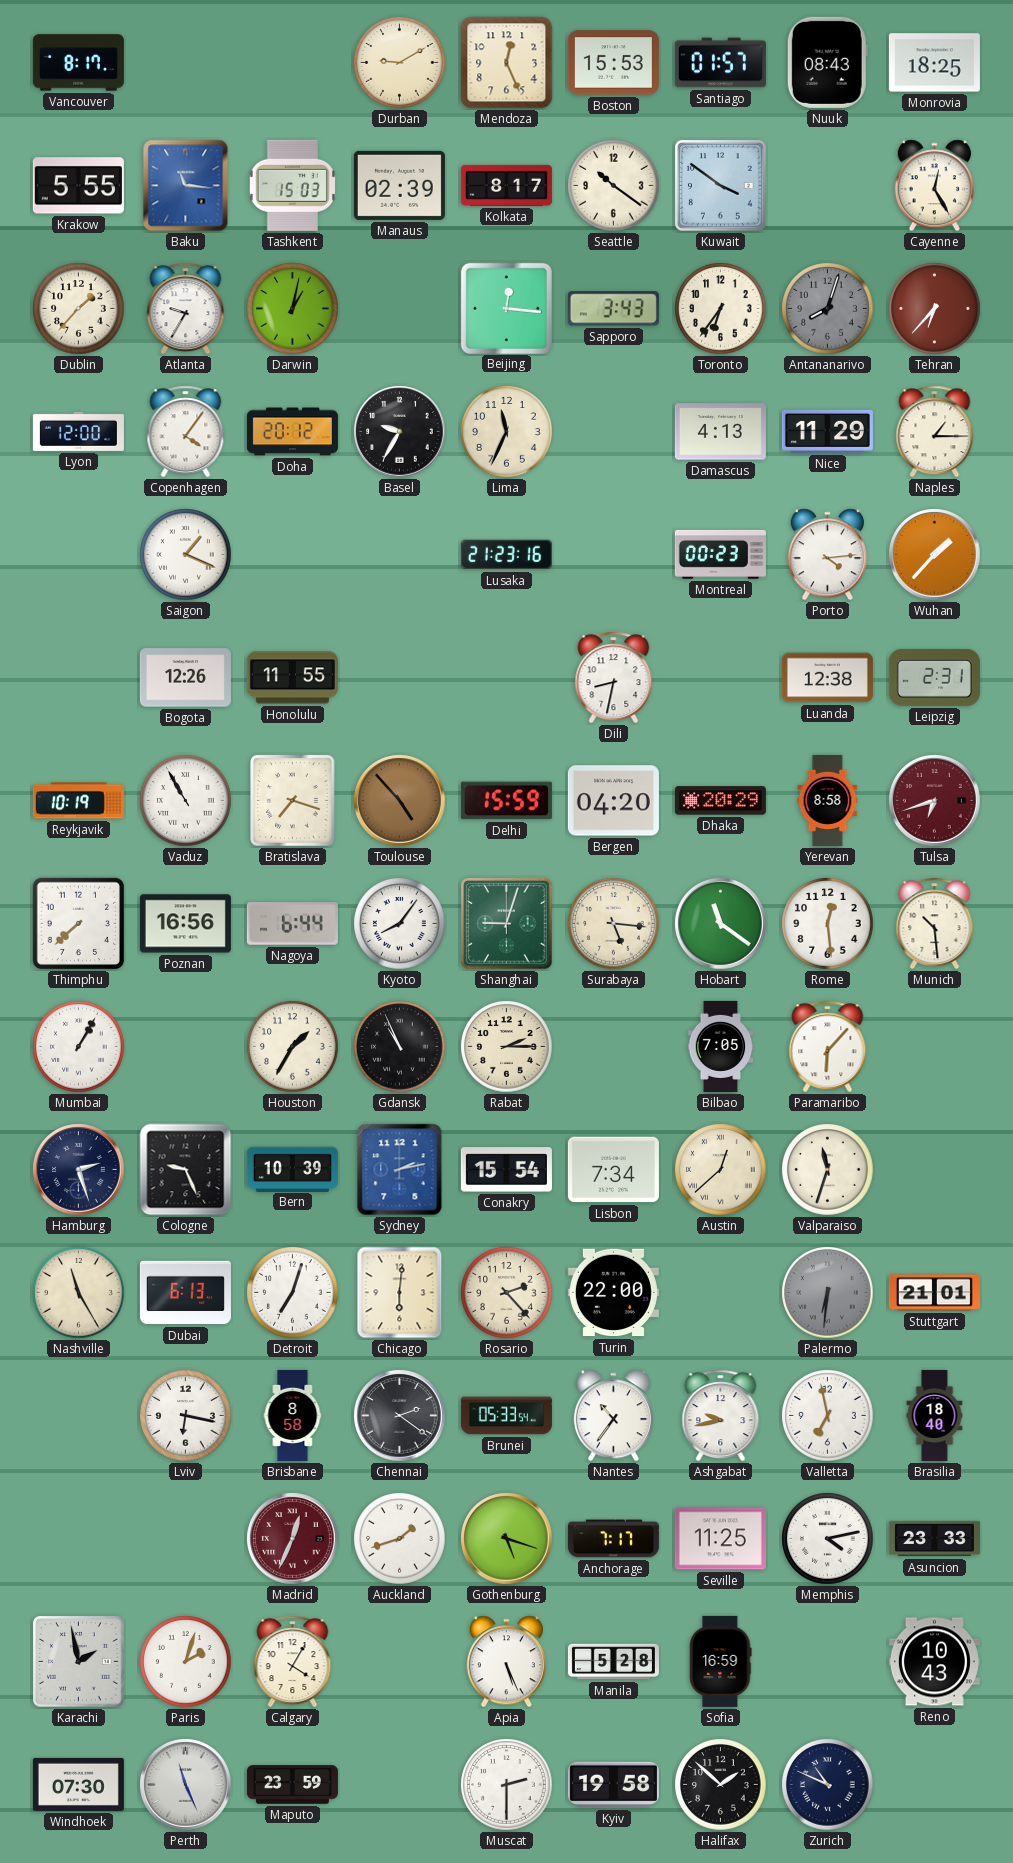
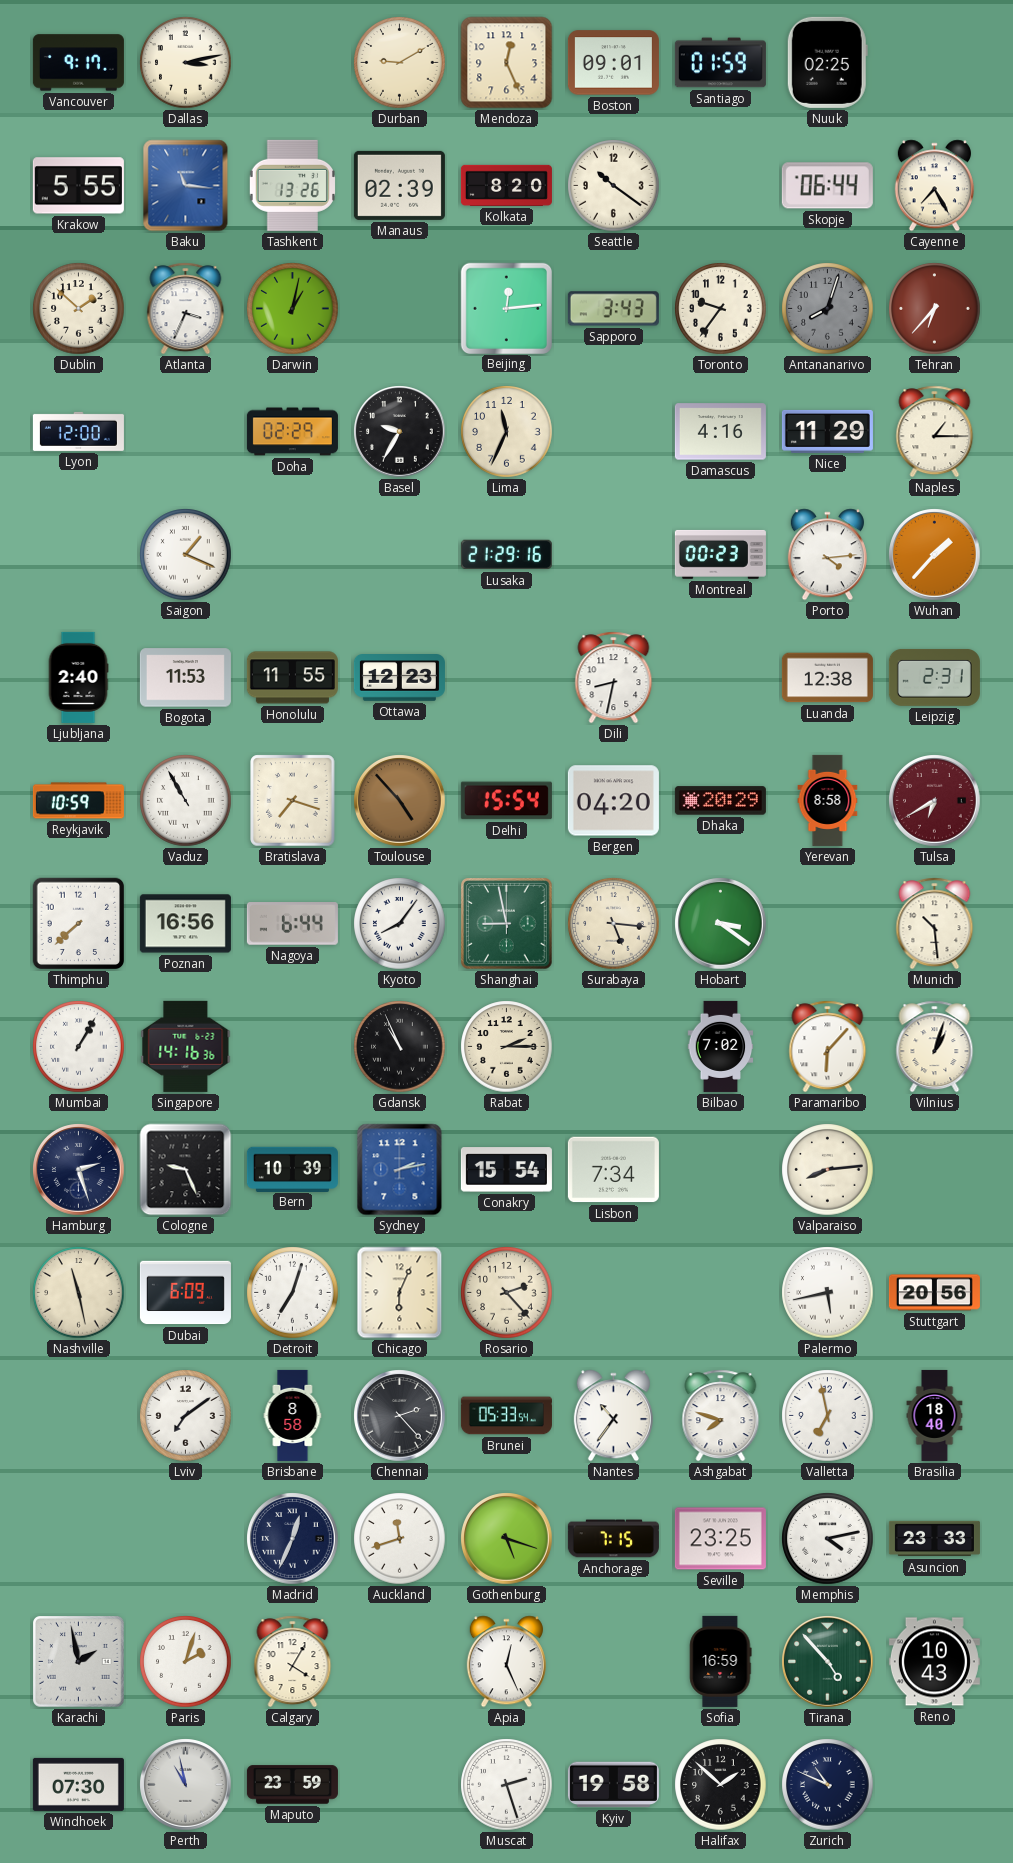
Vancouver: 8:17 -> 9:17
Dallas: none -> 3:13
Boston: 15:53 -> 09:01
Santiago: 01:57 -> 01:59
Nuuk: 08:43 -> 02:25
Monrovia: 18:25 -> none
Tashkent: 15:03 -> 13:26
Kolkata: 8:17 -> 8:20
Kuwait: 3:51 -> none
Skopje: none -> 06:44
Cayenne: 12:25 -> 7:25
Dublin: 1:37 -> 1:52
Atlanta: 9:35 -> 3:34
Beijing: 12:16 -> 12:14
Toronto: 6:36 -> 9:36
Copenhagen: 4:06 -> none
Doha: 20:12 -> 02:29
Damascus: 4:13 -> 4:16
Lusaka: 21:23 -> 21:29
Ljubljana: none -> 2:40
Bogota: 12:26 -> 11:53
Ottawa: none -> 12:23
Reykjavik: 10:19 -> 10:59
Delhi: 15:59 -> 15:54
Tulsa: 6:42 -> 6:40
Shanghai: 9:03 -> 8:58
Hobart: 11:21 -> 3:21
Rome: 12:29 -> none
Singapore: none -> 14:16
Houston: 1:35 -> none
Bilbao: 7:05 -> 7:02
Vilnius: none -> 1:03
Austin: 12:38 -> none
Valparaiso: 11:33 -> 8:14
Nashville: 11:25 -> 11:28
Dubai: 6:13 -> 6:09
Chicago: 6:01 -> 6:04
Turin: 22:00 -> none
Palermo: 6:31 -> 5:43
Palermo dial: grey -> white
Stuttgart: 21:01 -> 20:56
Lviv: 6:17 -> 7:09
Chennai: 2:21 -> 2:23
Ashgabat: 9:43 -> 7:48
Madrid dial: burgundy -> navy
Auckland: 1:42 -> 11:42
Anchorage: 7:17 -> 7:15
Seville: 11:25 -> 23:25
Apia: 5:26 -> 12:26
Manila: 5:28 -> none
Tirana: none -> 4:53
Perth: 11:26 -> 10:58
Muscat: 2:30 -> 2:27
